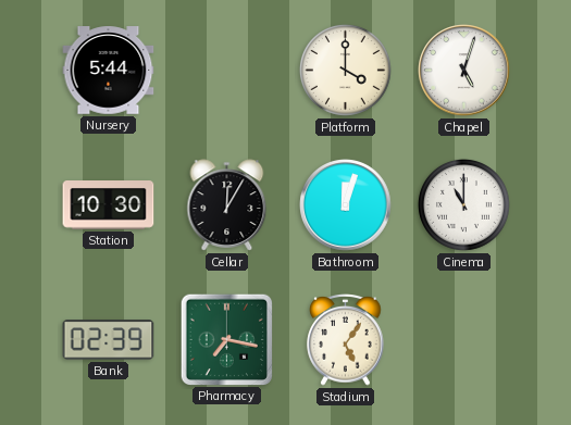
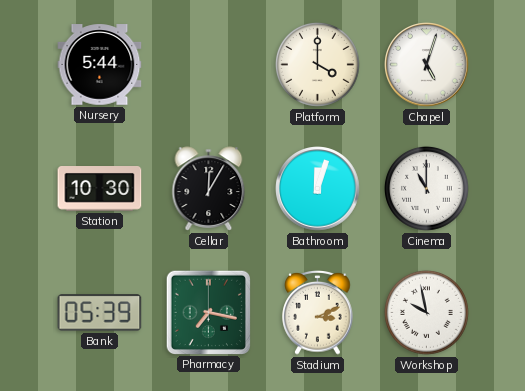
Bank: 02:39 -> 05:39
Stadium: 5:06 -> 3:11
Workshop: none -> 9:58
